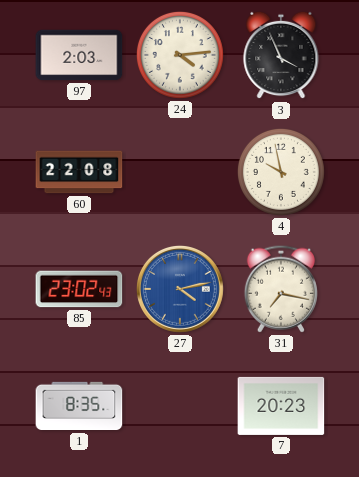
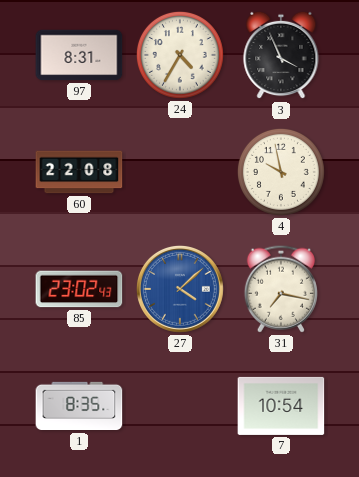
97: 2:03 -> 8:31
24: 4:14 -> 4:35
27: 4:13 -> 4:08
7: 20:23 -> 10:54
